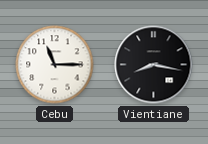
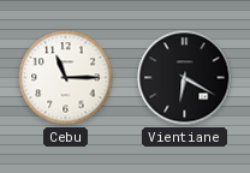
Vientiane: 8:17 -> 6:20
